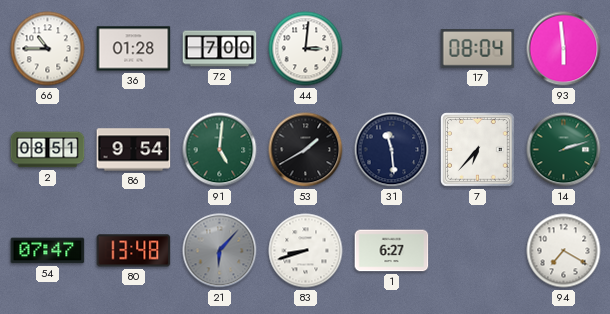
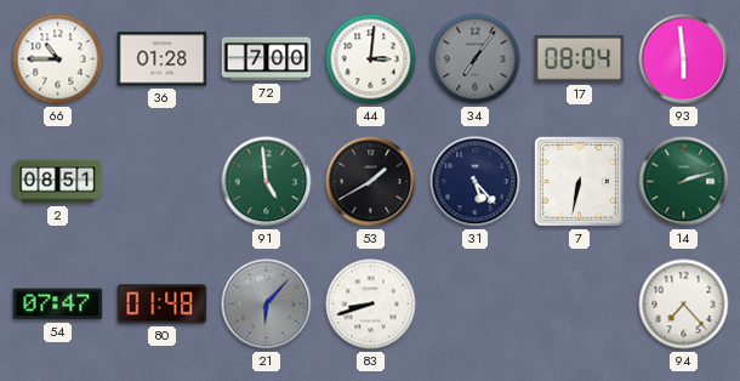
34: none -> 7:06
86: 9:54 -> none
91: 5:01 -> 4:59
31: 11:29 -> 5:23
7: 6:37 -> 6:32
80: 13:48 -> 01:48
1: 6:27 -> none
94: 7:20 -> 7:23
